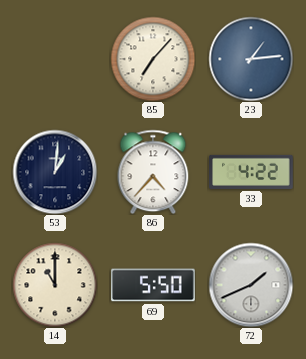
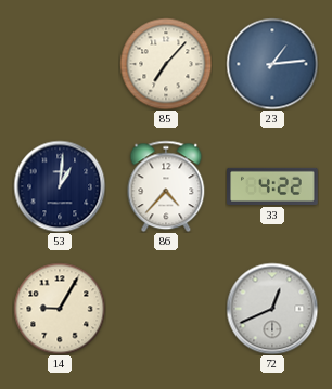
14: 11:00 -> 9:05
69: 5:50 -> none
72: 1:41 -> 12:41
